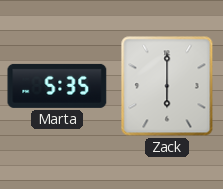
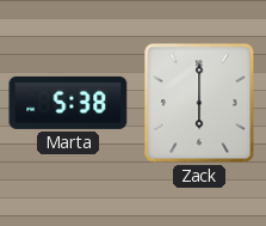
Marta: 5:35 -> 5:38
